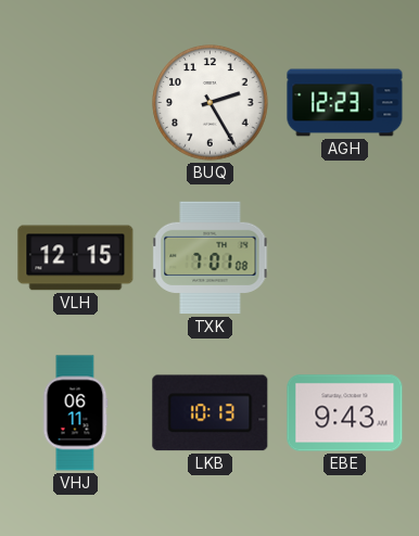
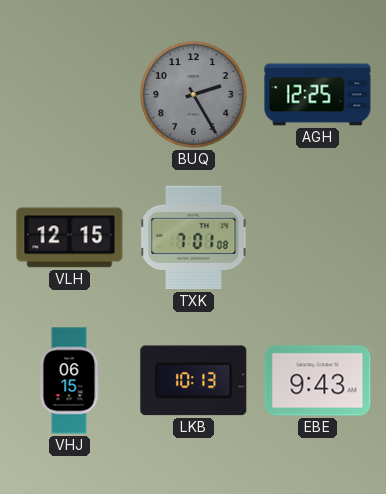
BUQ dial: white -> grey
AGH: 12:23 -> 12:25
VHJ: 06:11 -> 06:15
